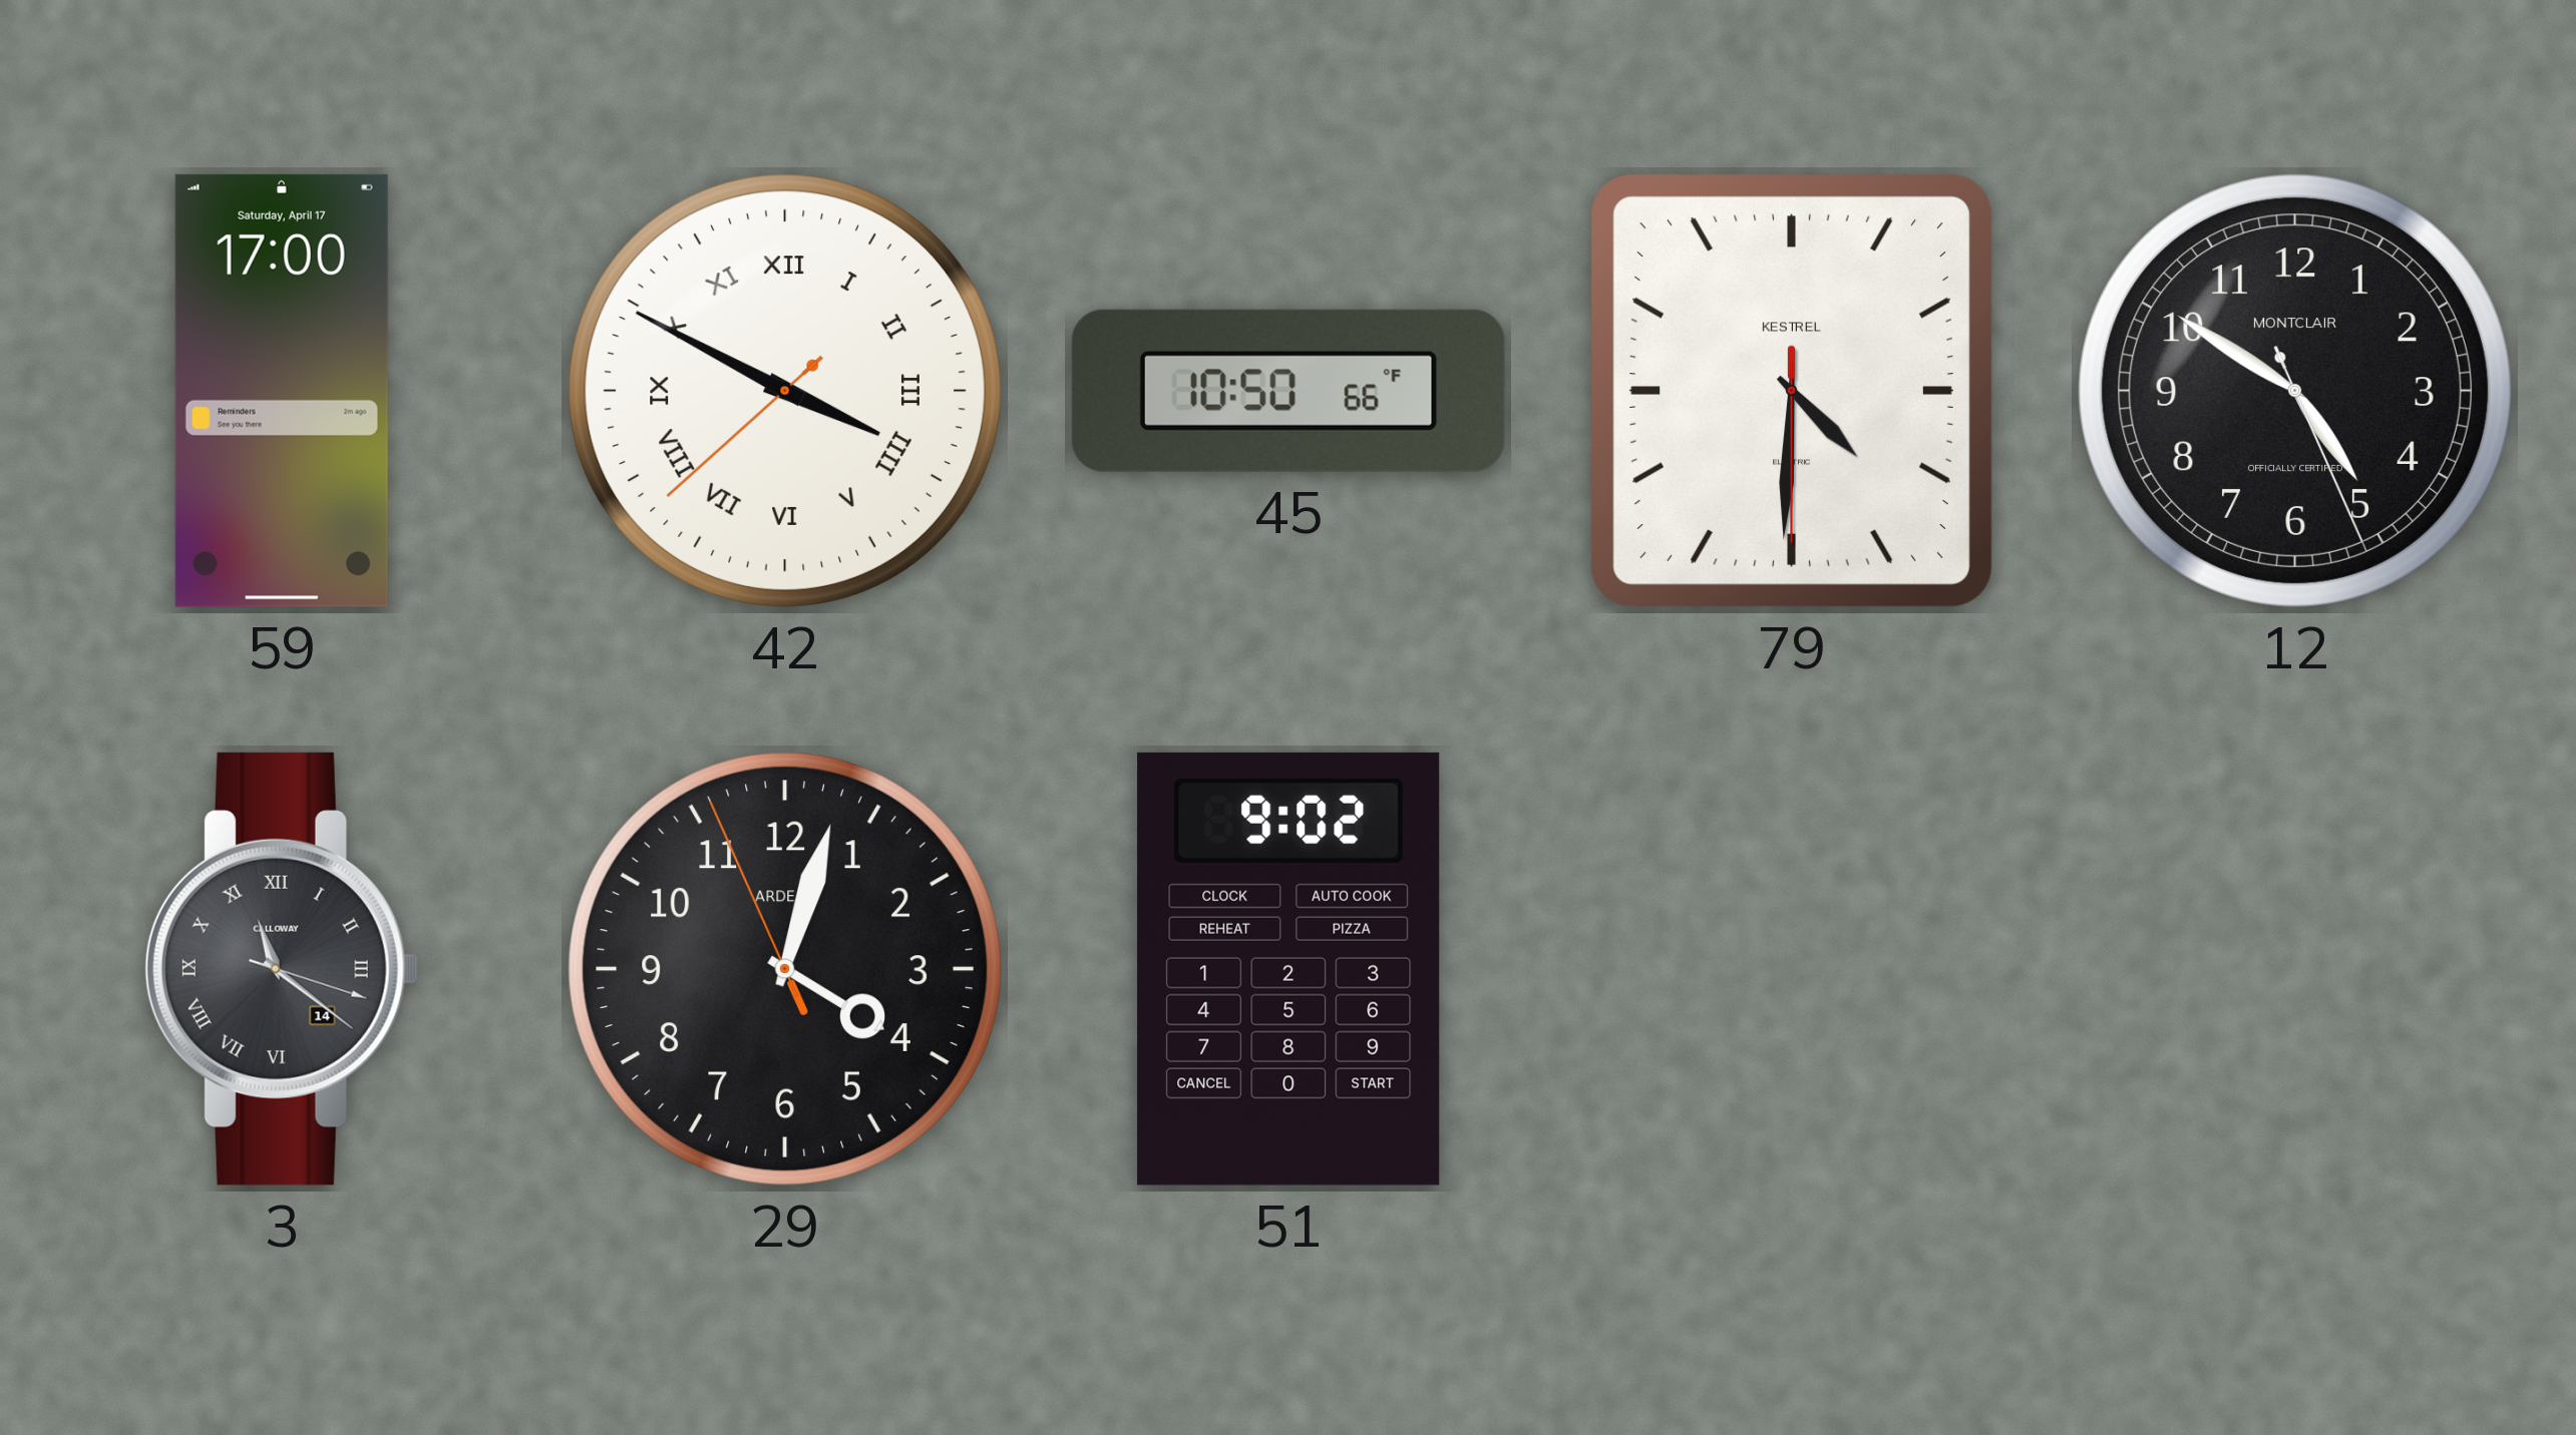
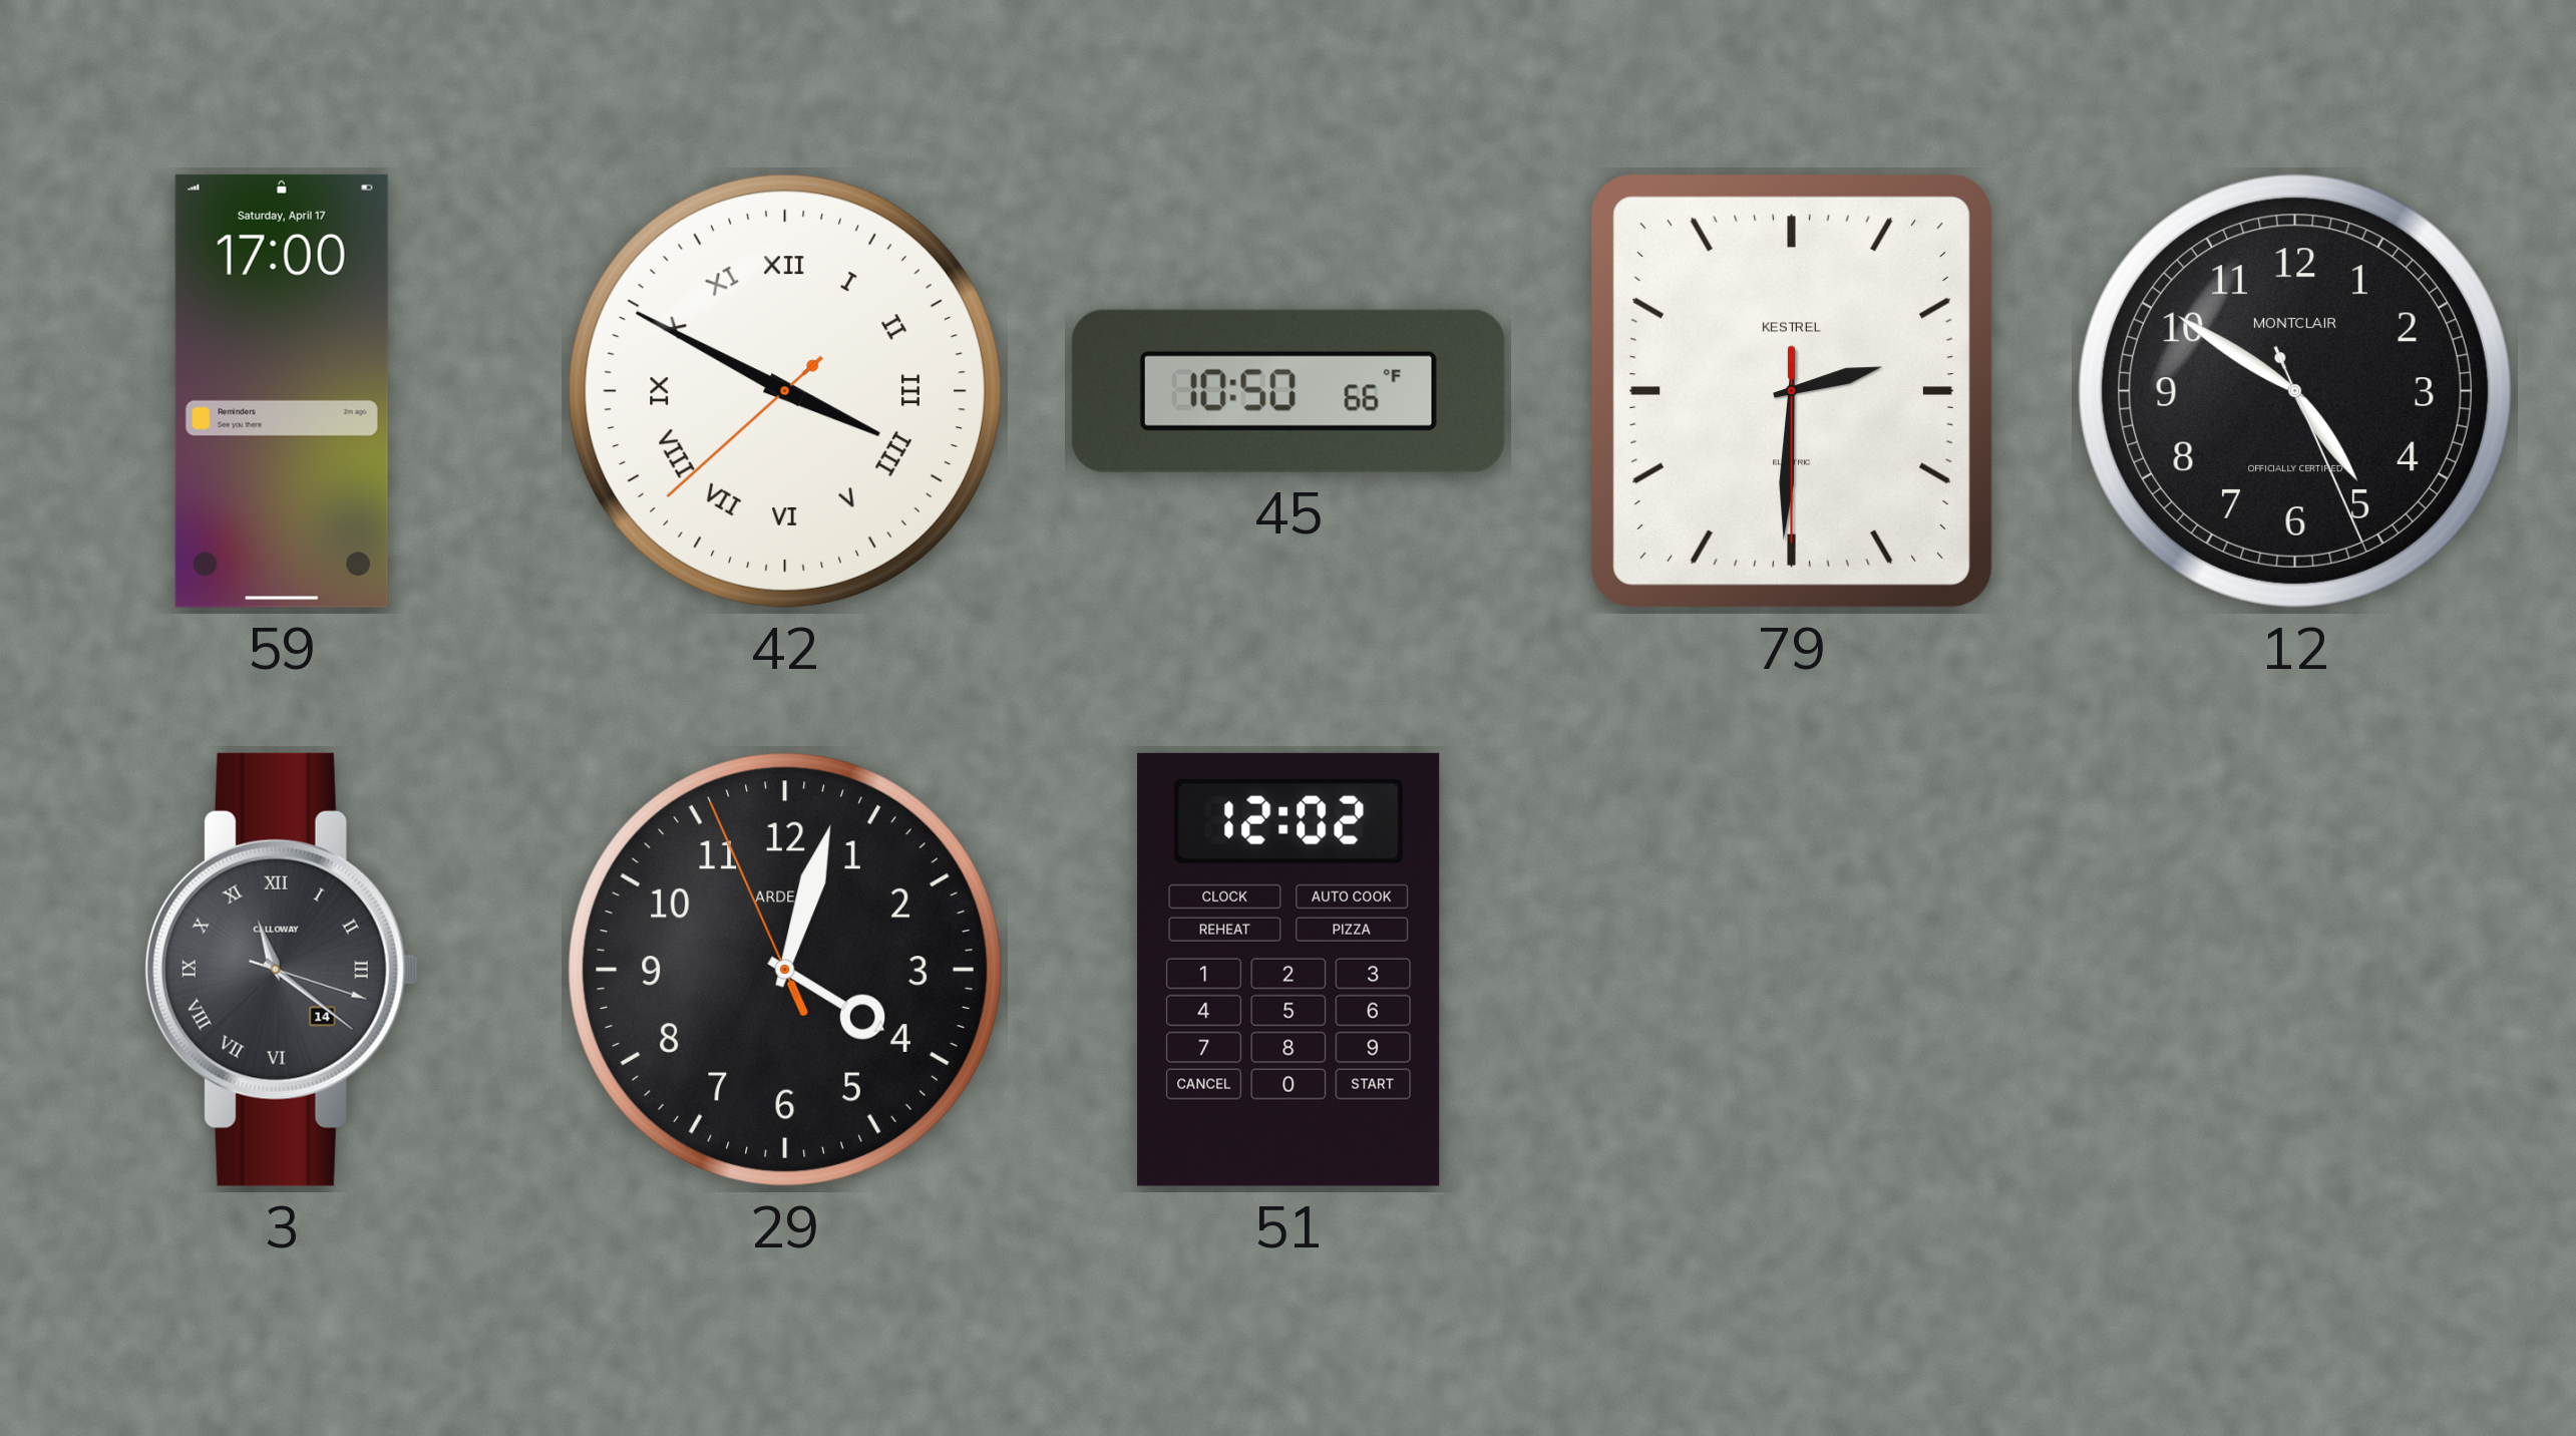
79: 4:30 -> 2:30
51: 9:02 -> 12:02
